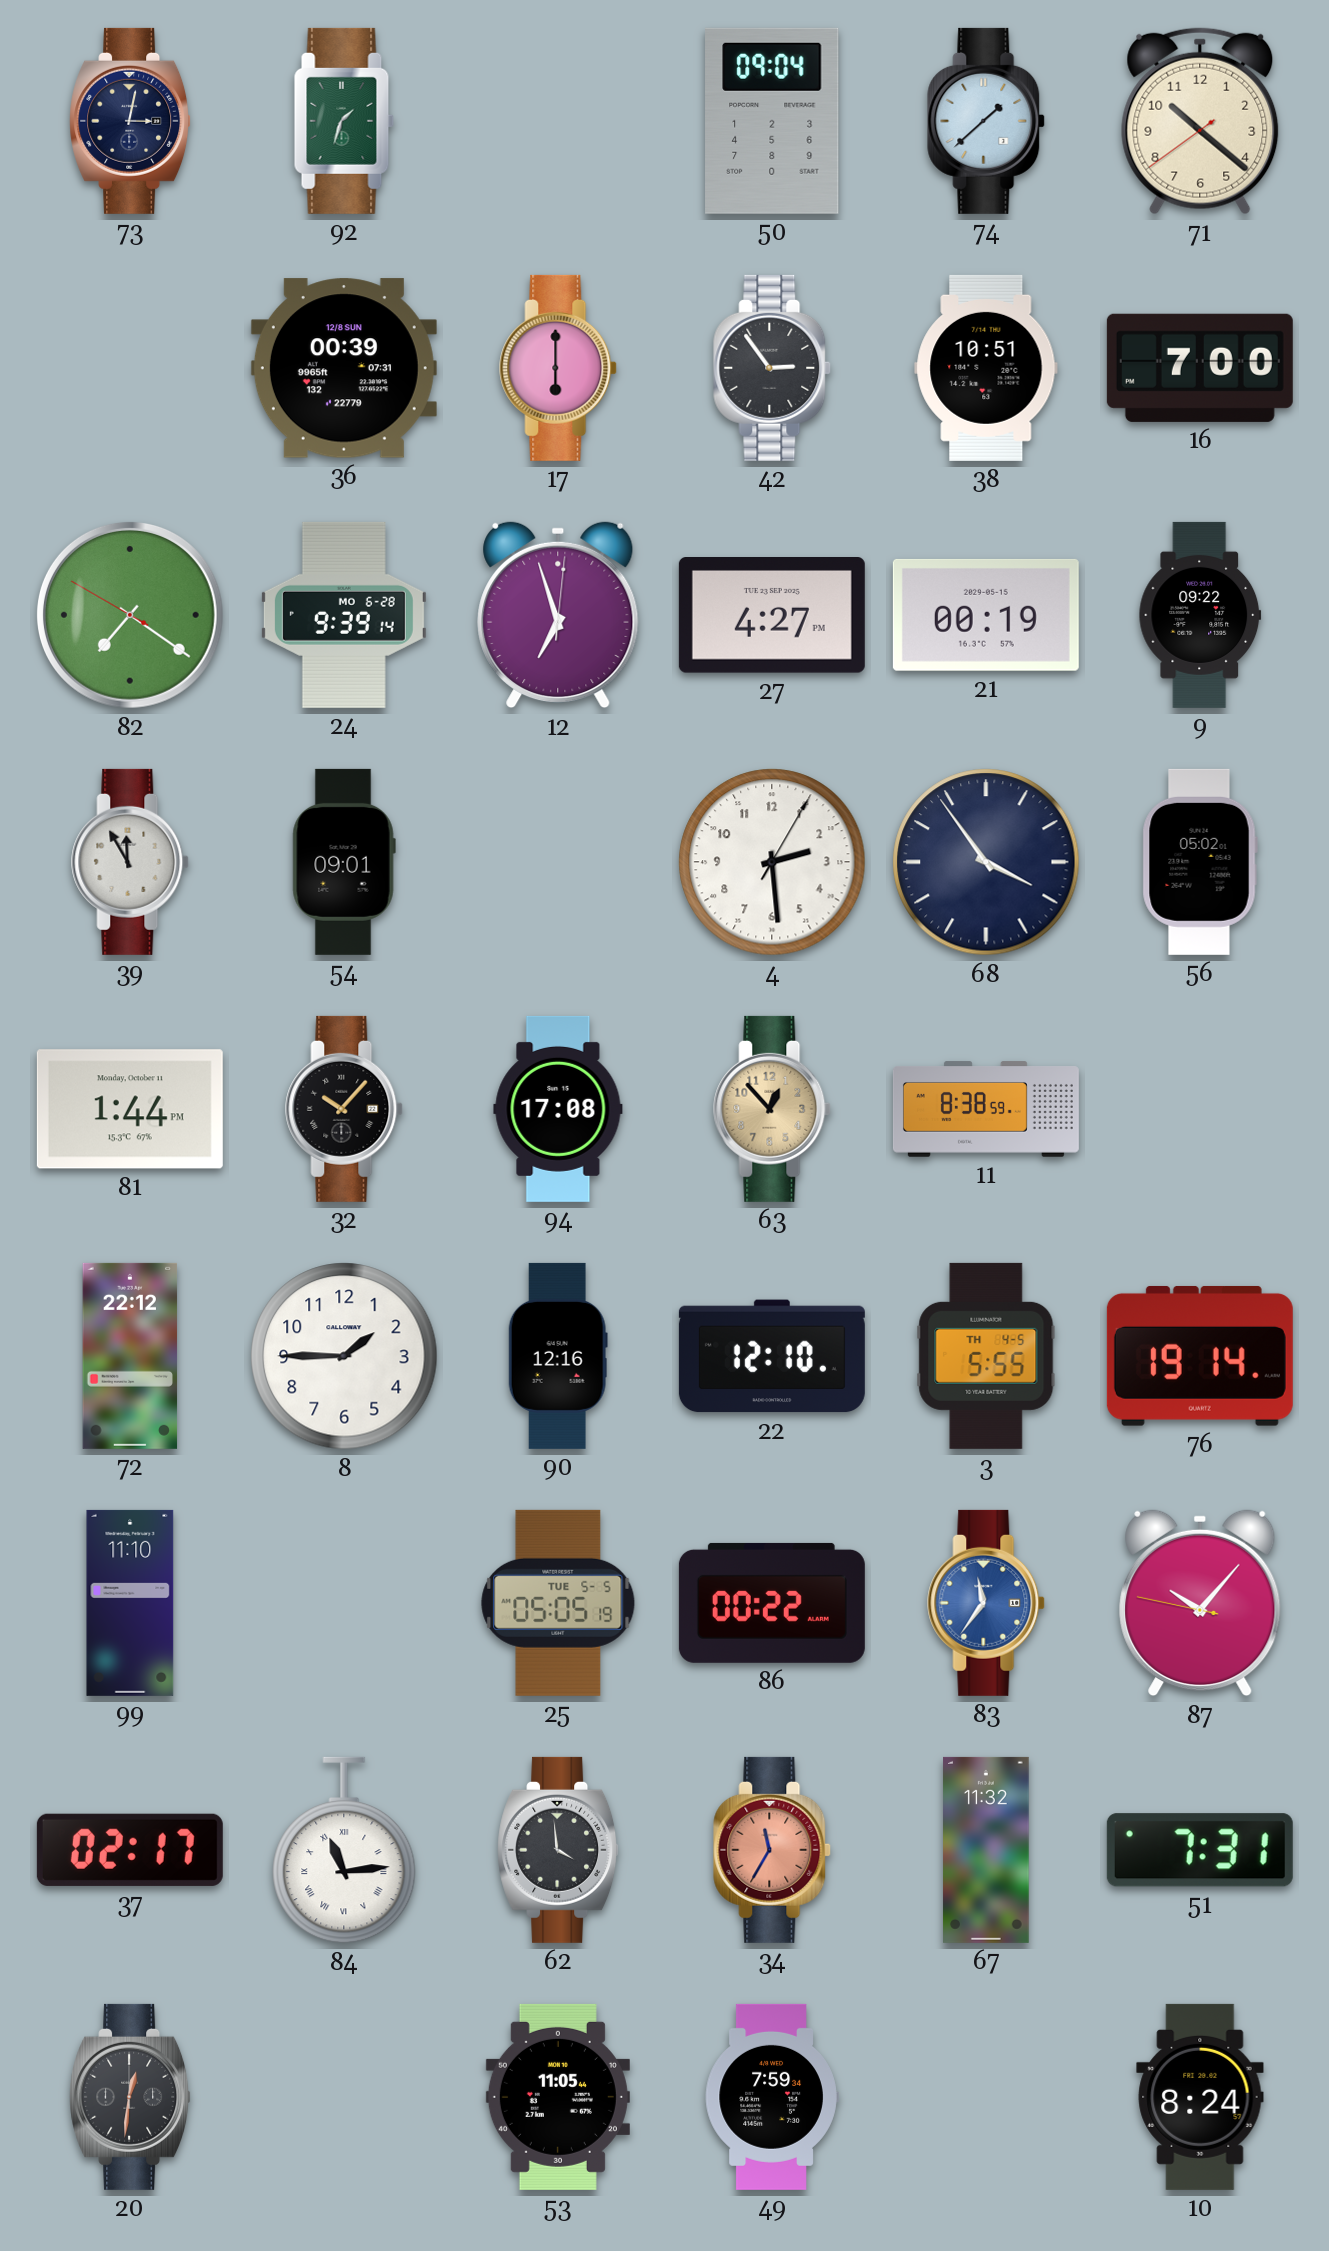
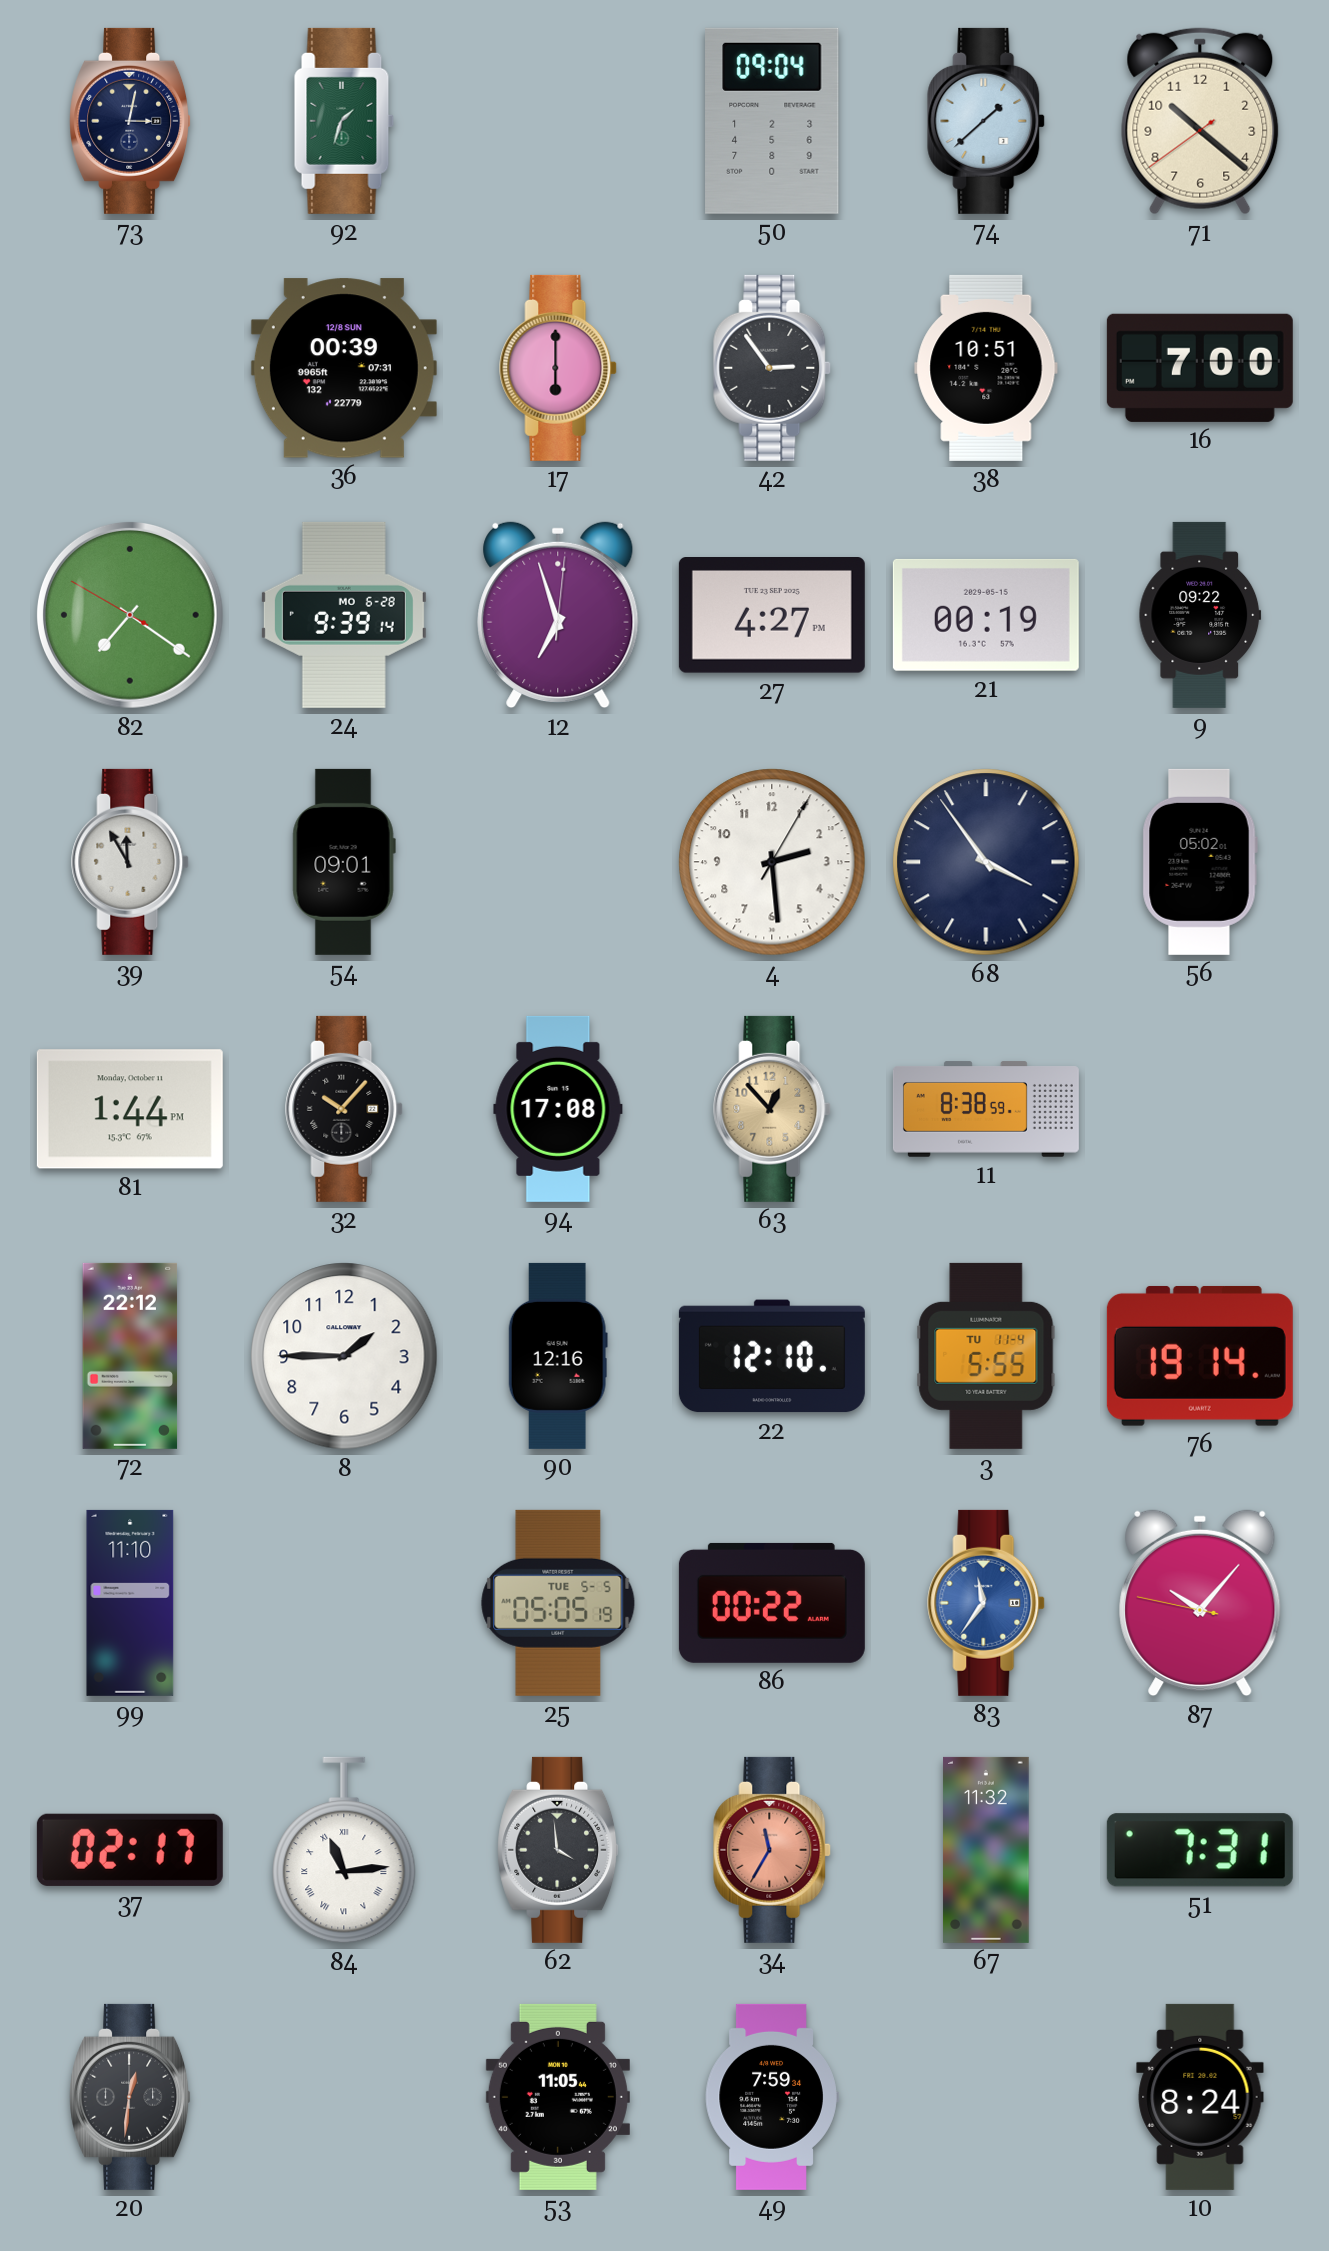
3 date: TH 4-5 -> TU 11-4
